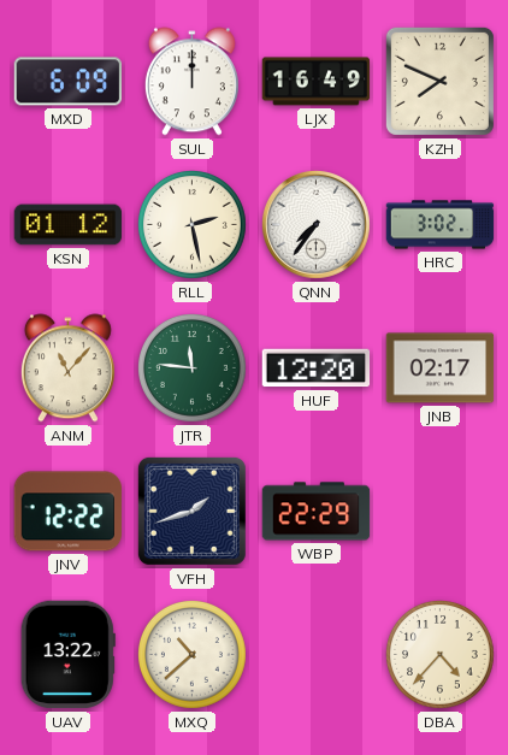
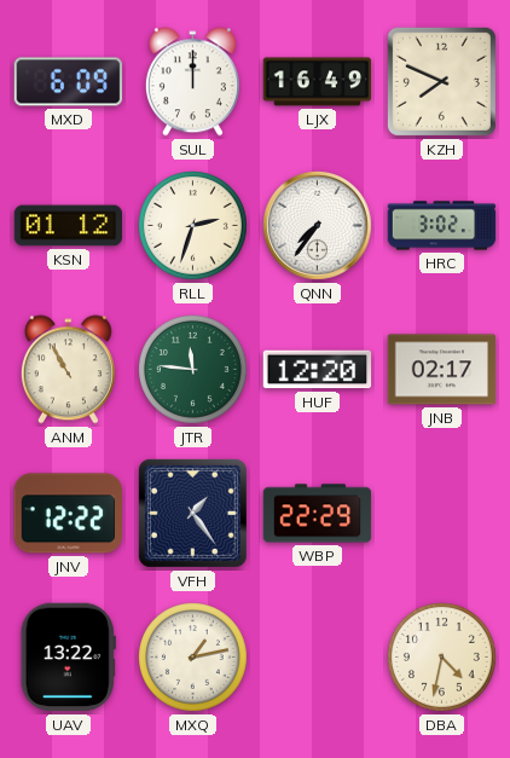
RLL: 2:28 -> 2:33
ANM: 11:07 -> 10:55
VFH: 1:42 -> 1:24
MXQ: 10:38 -> 1:13
DBA: 4:37 -> 4:32
